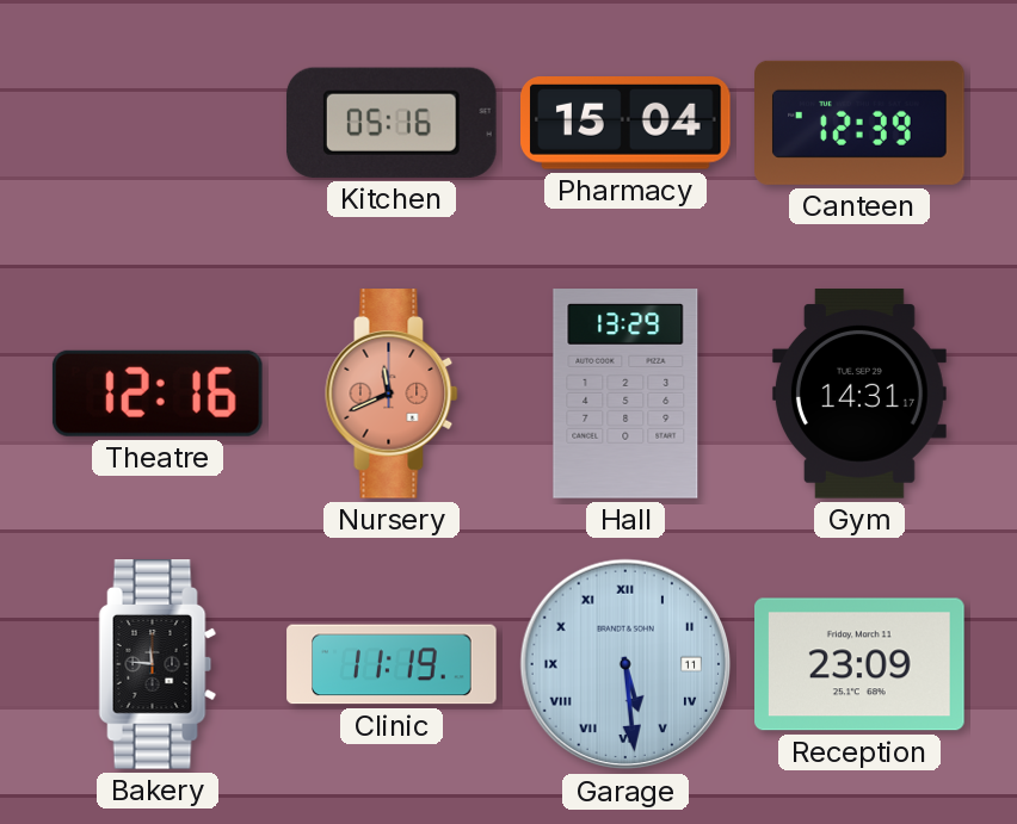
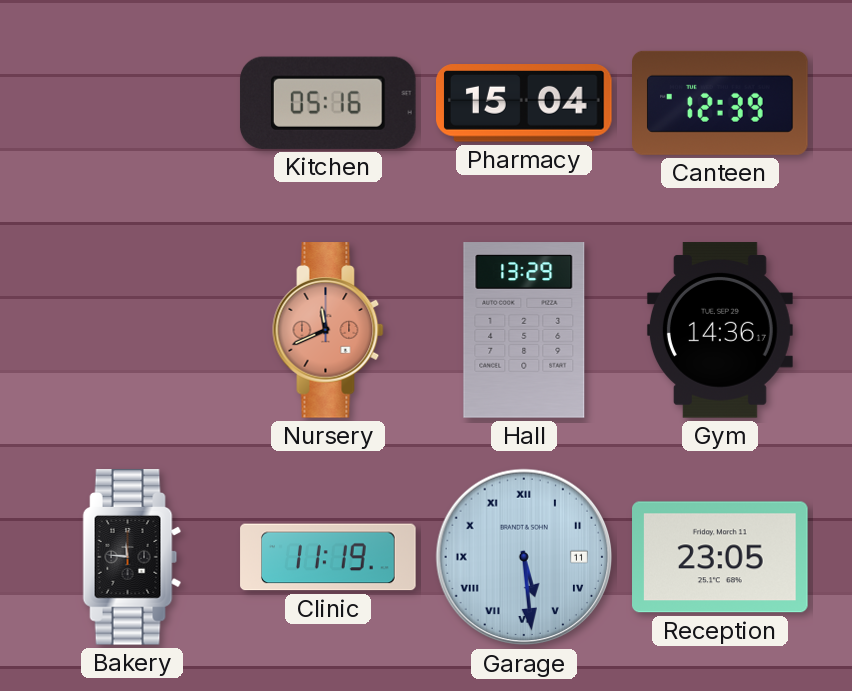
Theatre: 12:16 -> none
Gym: 14:31 -> 14:36
Reception: 23:09 -> 23:05
